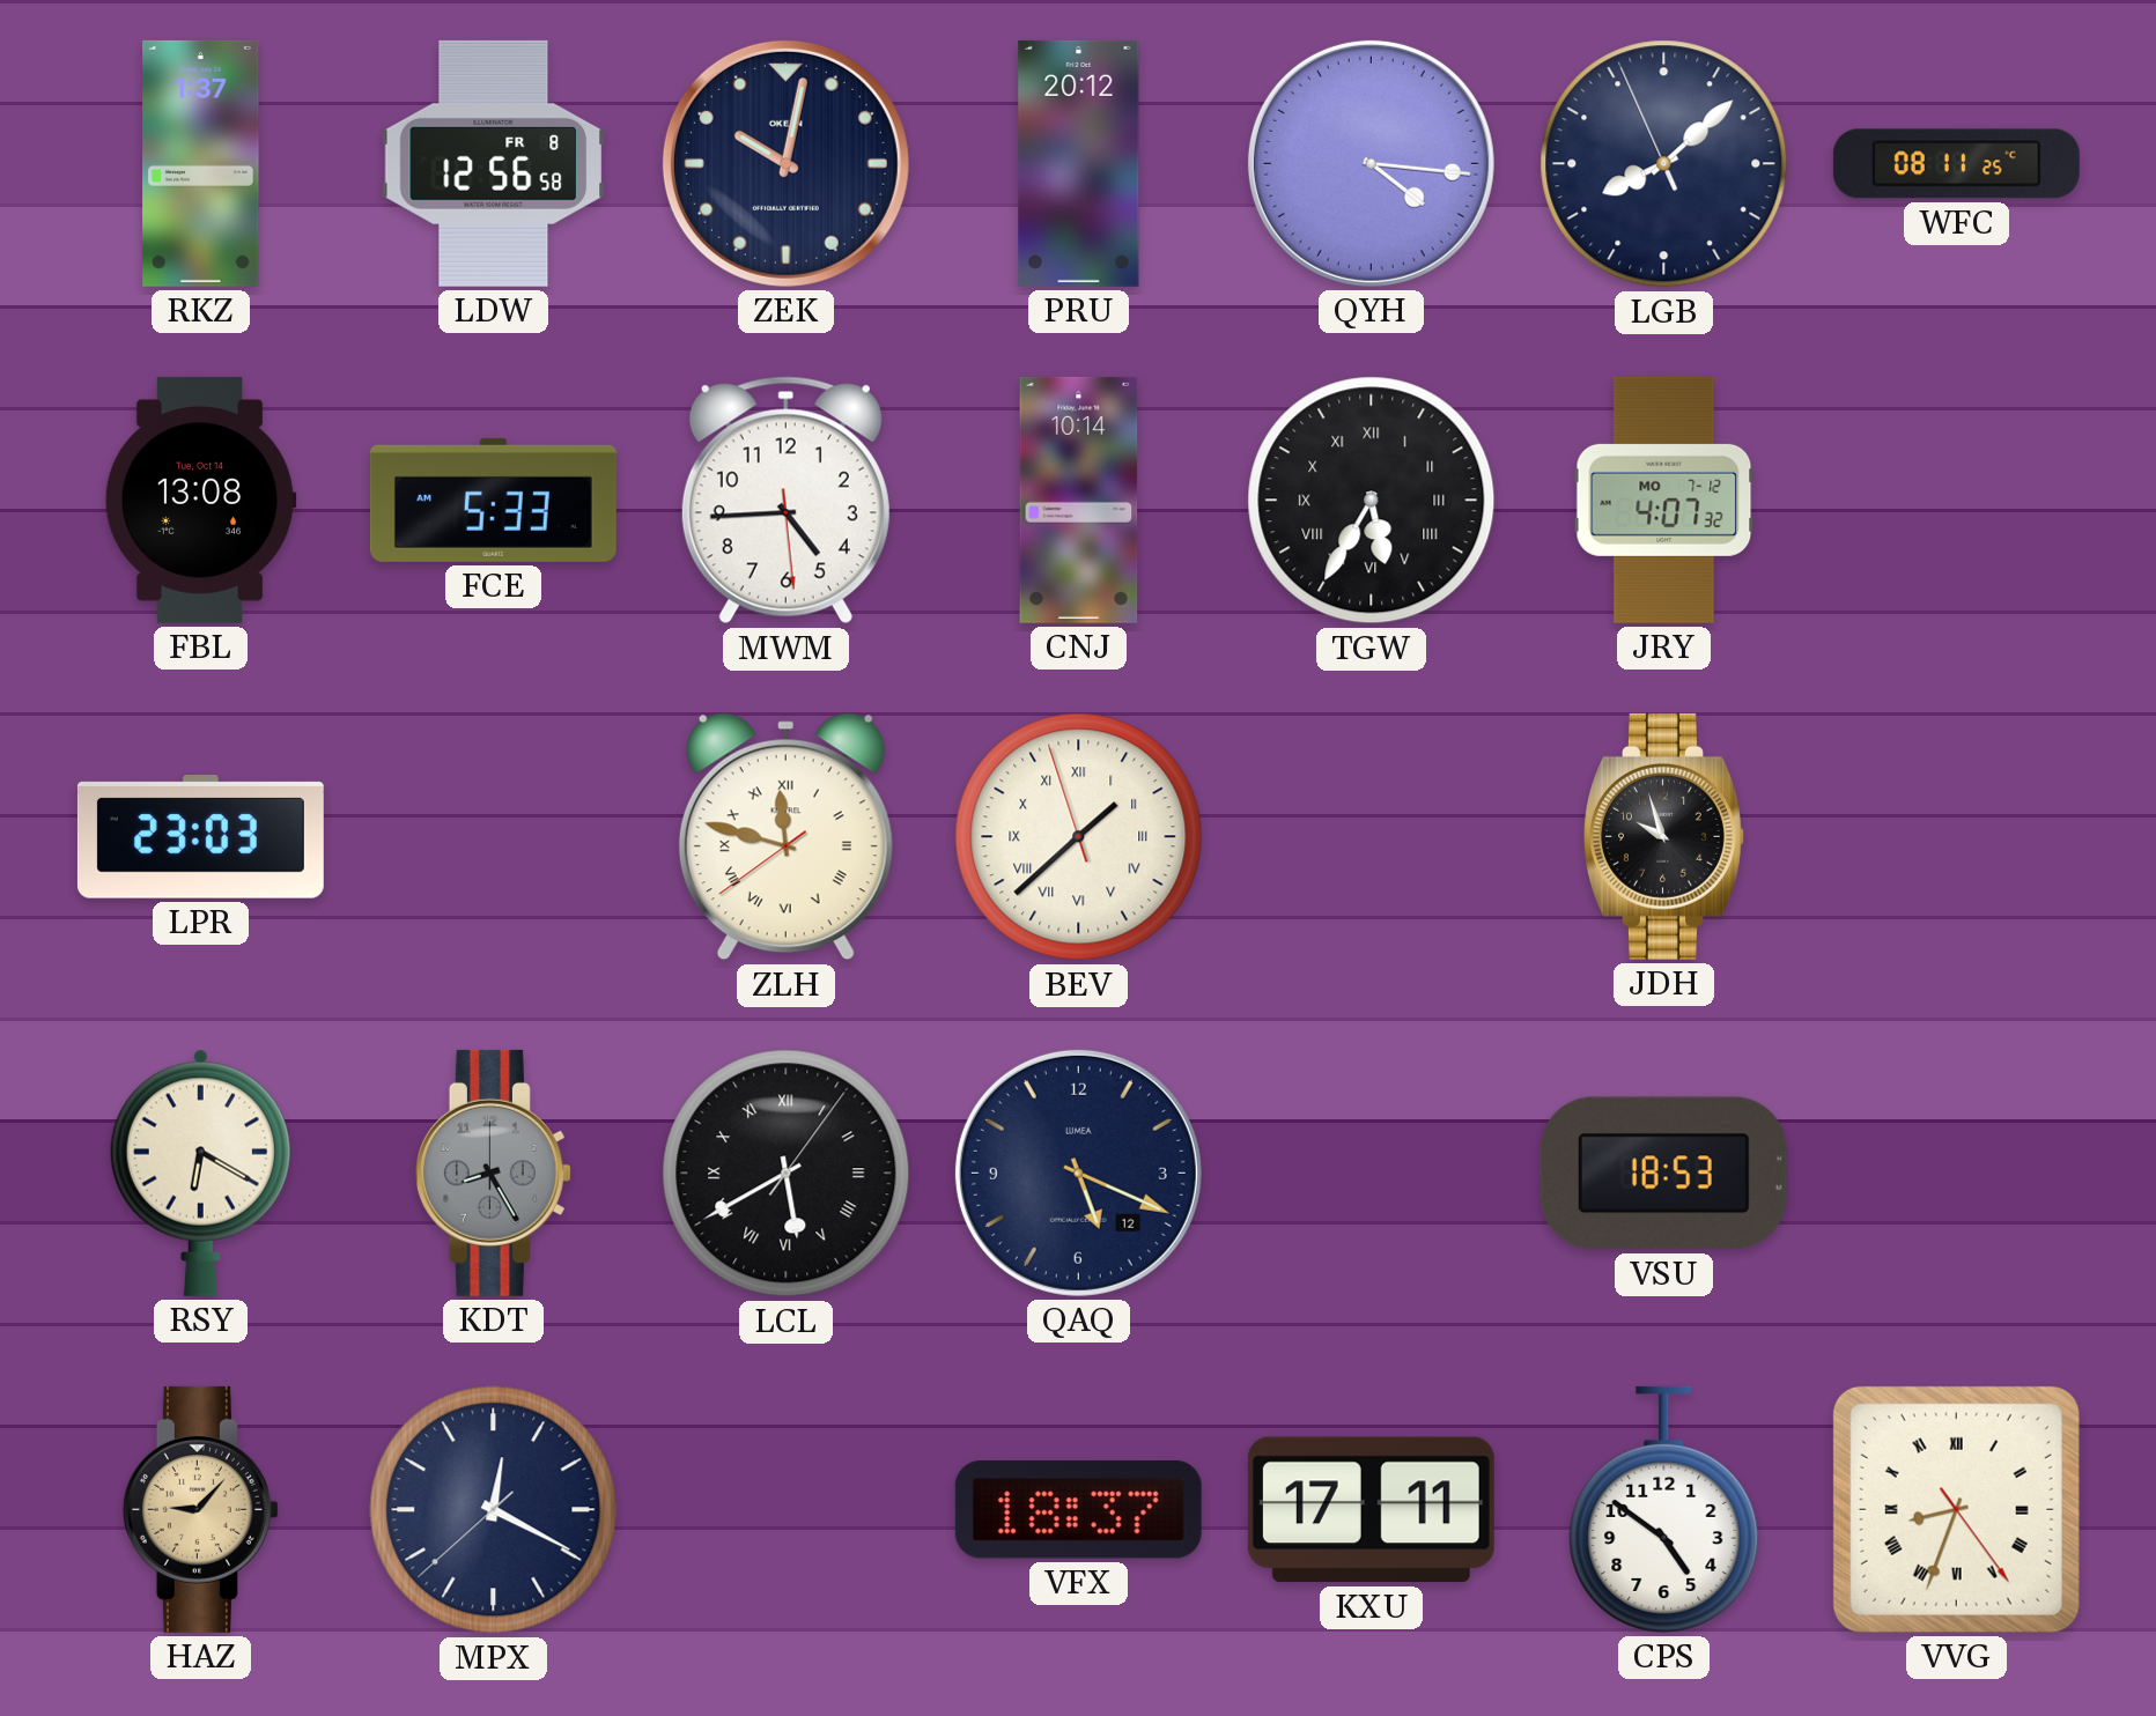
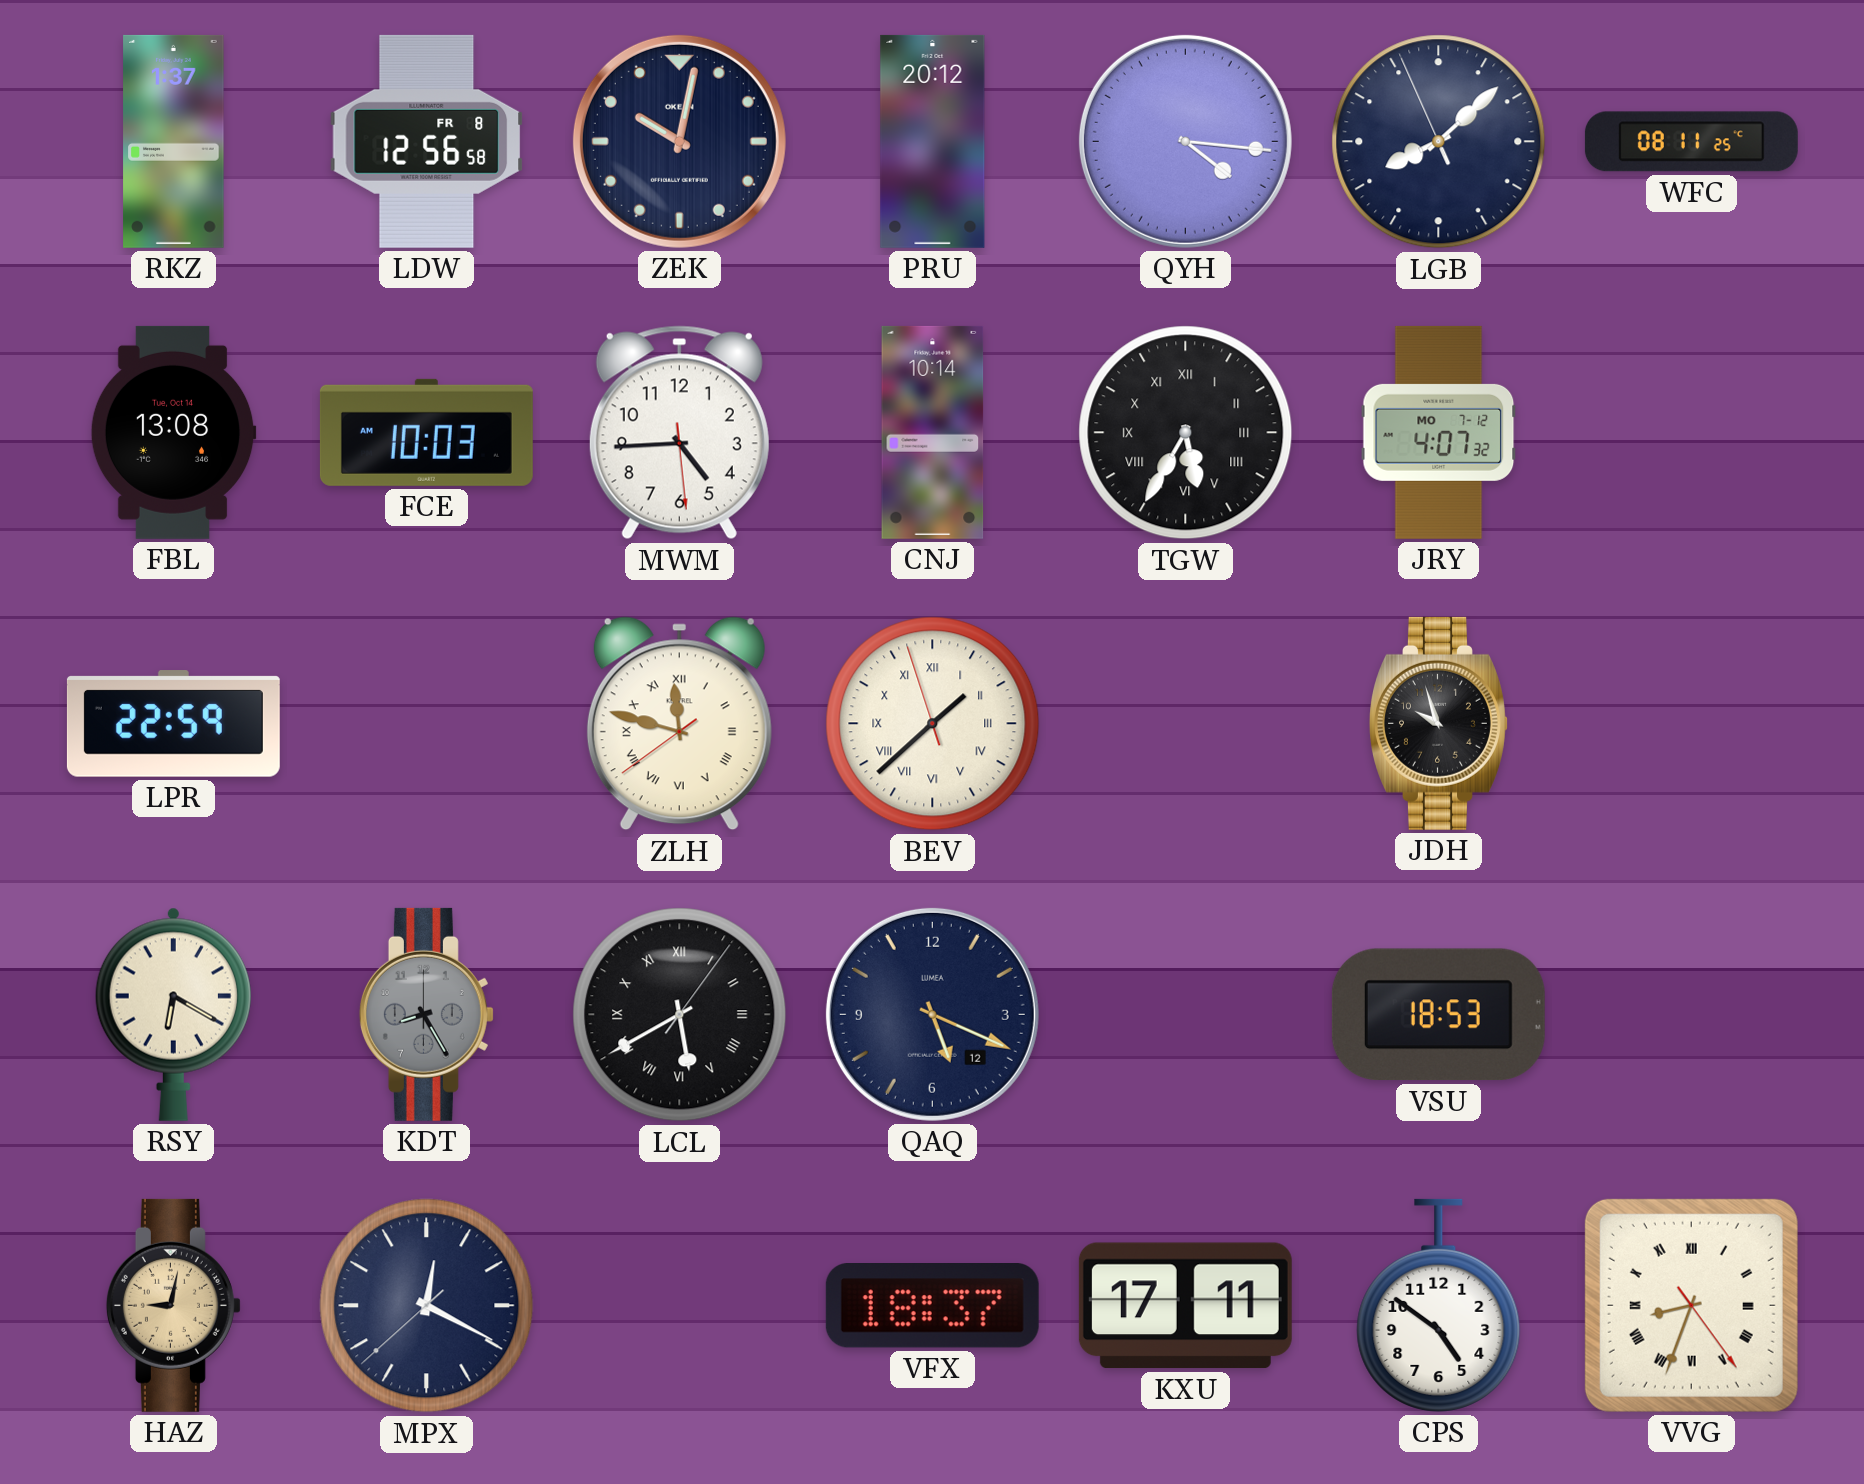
FCE: 5:33 -> 10:03
LPR: 23:03 -> 22:59
HAZ: 9:07 -> 9:02
